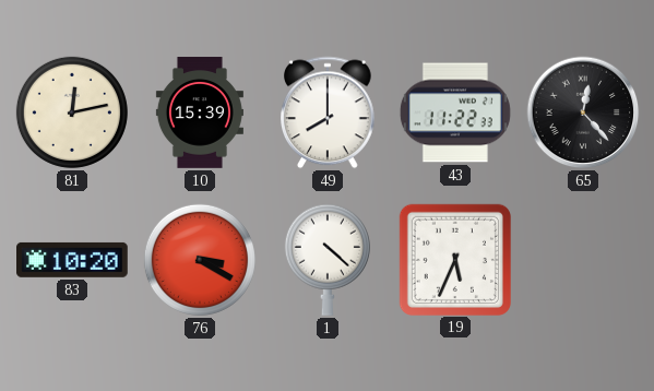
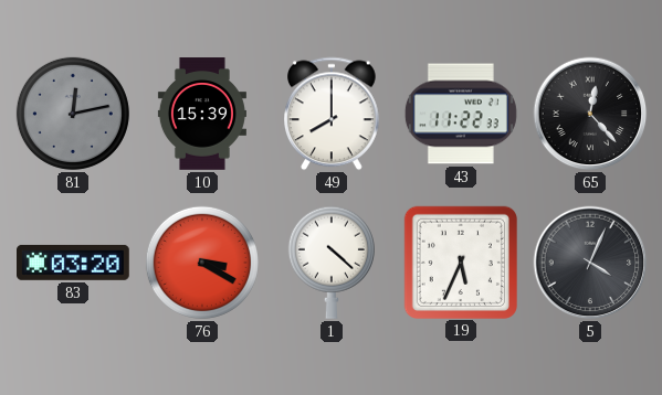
81 dial: cream -> grey
83: 10:20 -> 03:20
5: none -> 4:04
